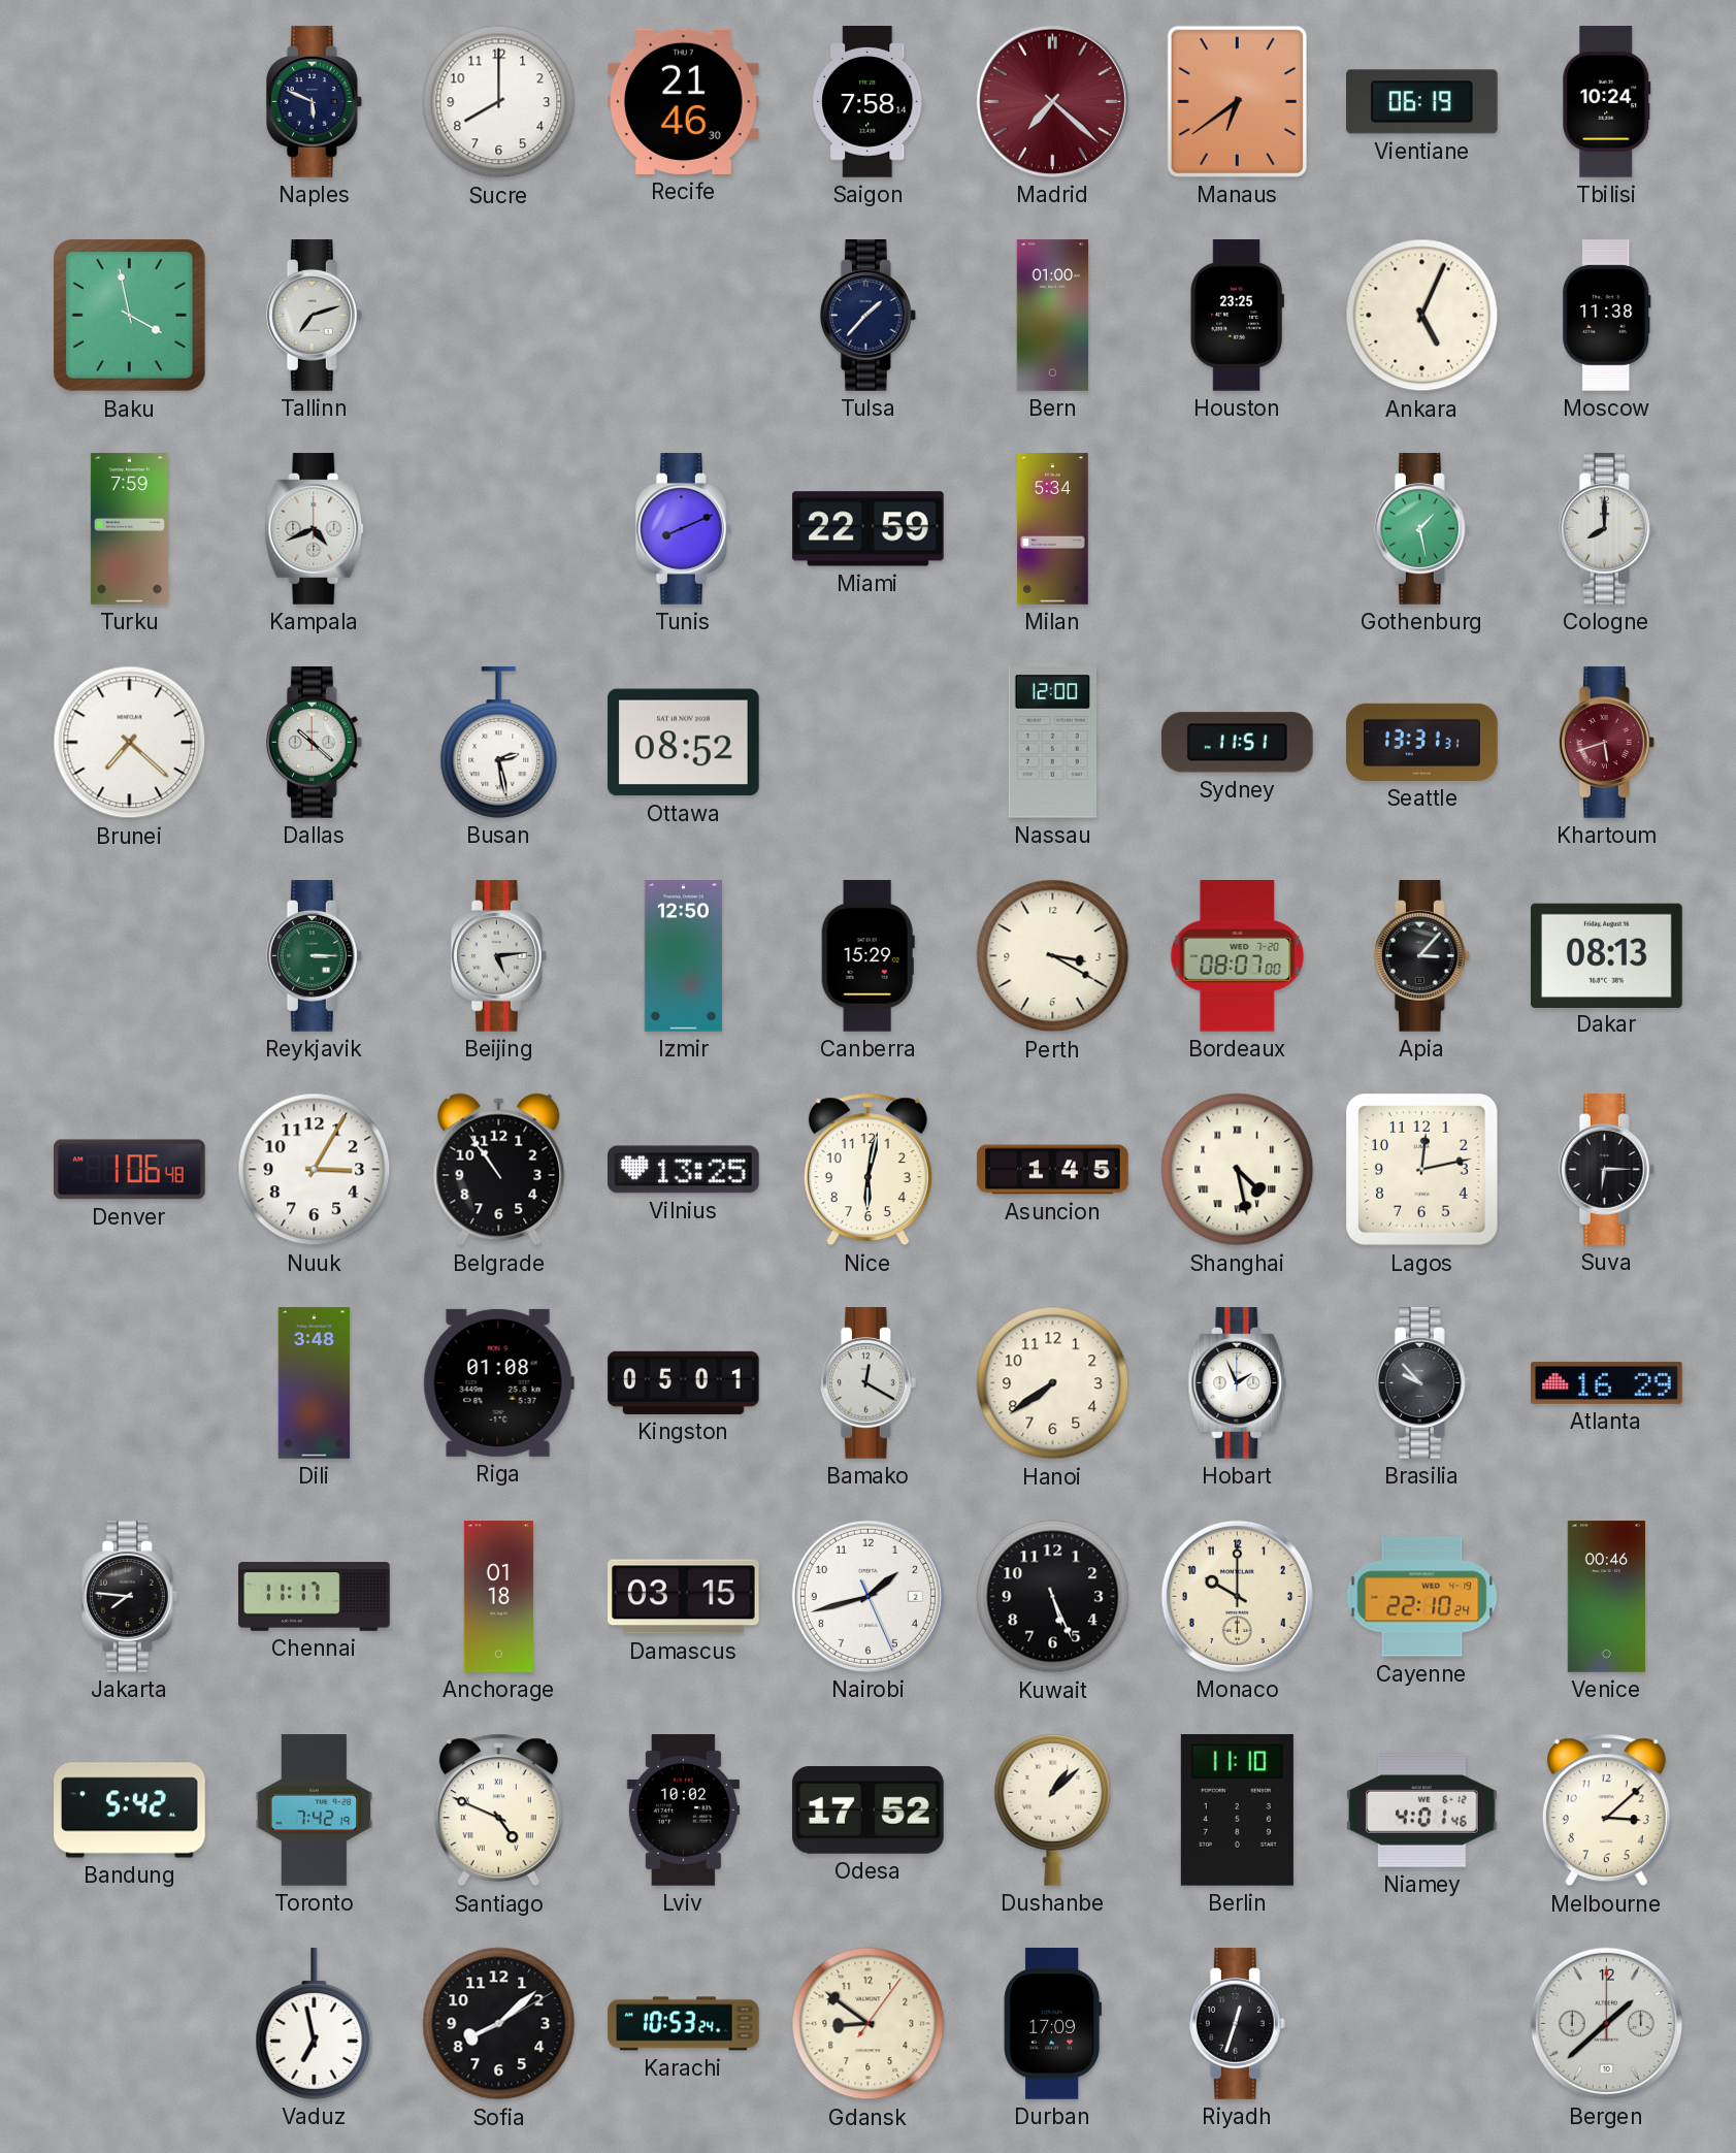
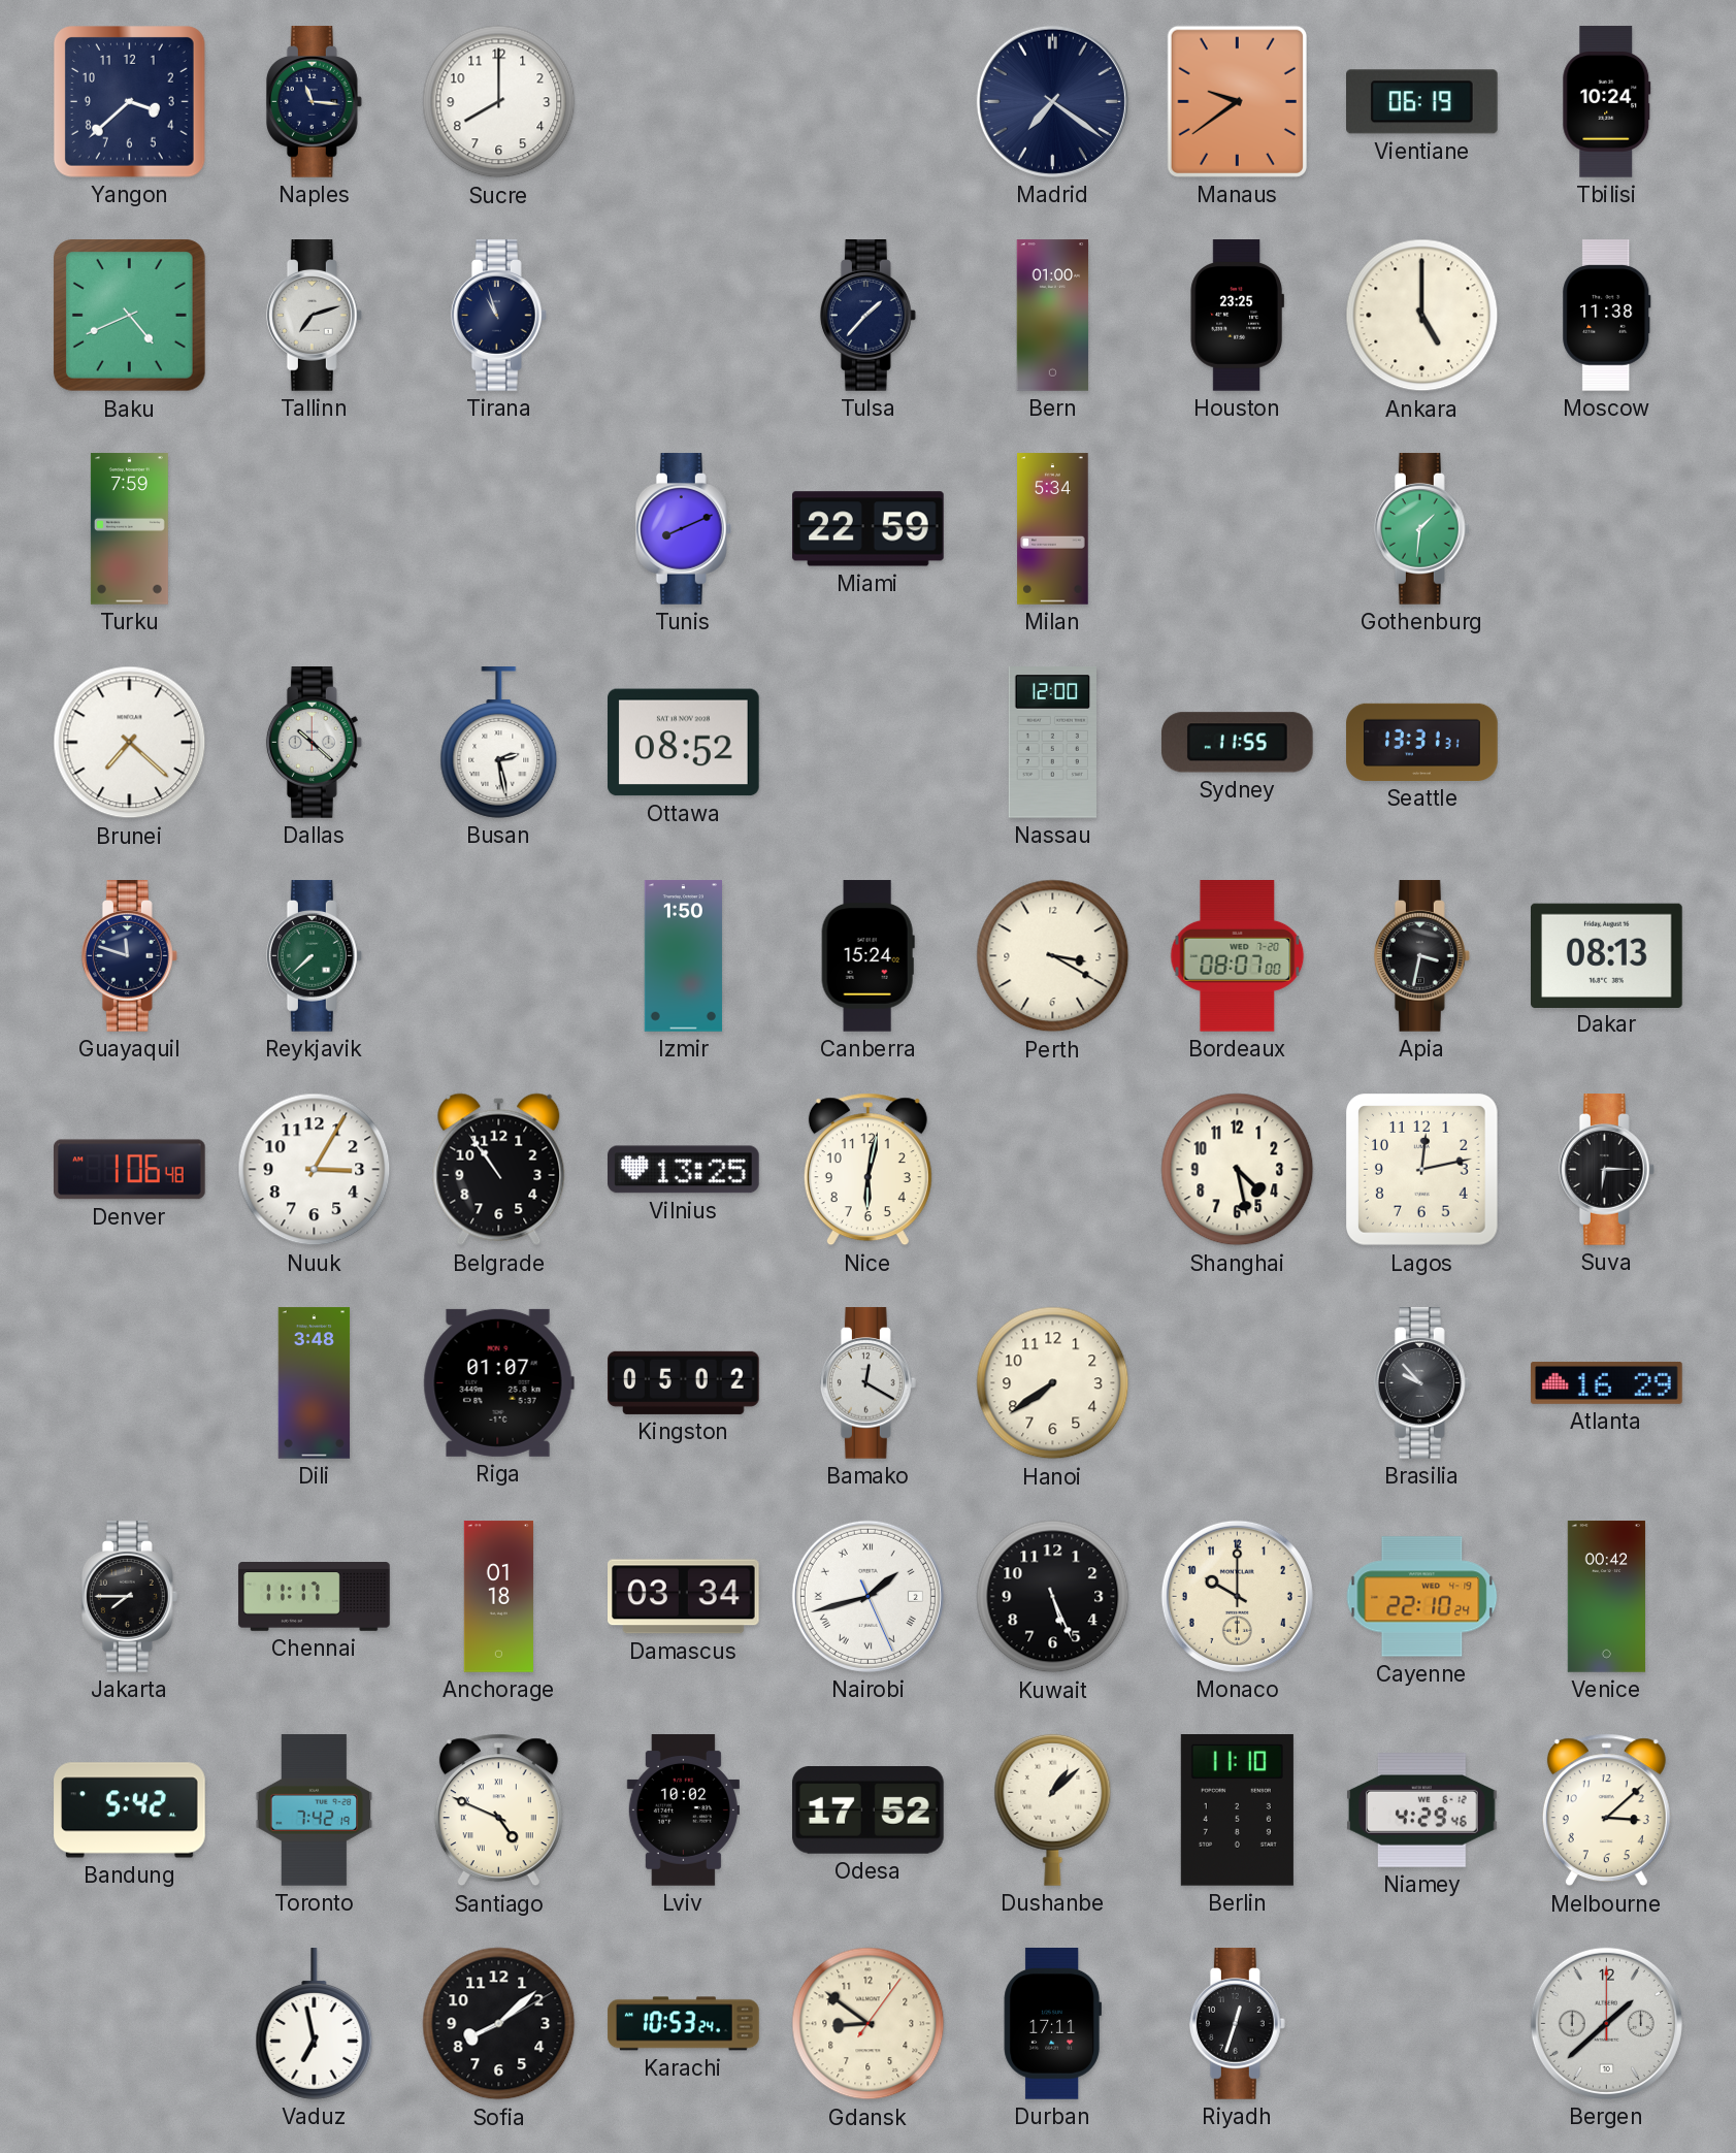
Yangon: none -> 3:38
Naples: 5:49 -> 11:16
Recife: 21:46 -> none
Saigon: 7:58 -> none
Madrid: 7:22 -> 7:21
Madrid dial: burgundy -> navy
Manaus: 6:39 -> 9:39
Baku: 3:58 -> 4:41
Tirana: none -> 10:57
Ankara: 5:04 -> 5:00
Kampala: 4:41 -> none
Gothenburg: 1:28 -> 1:31
Cologne: 8:00 -> none
Sydney: 11:51 -> 11:55
Khartoum: 5:42 -> none
Guayaquil: none -> 11:48
Reykjavik: 3:15 -> 7:38
Beijing: 5:14 -> none
Izmir: 12:50 -> 1:50
Canberra: 15:29 -> 15:24
Apia: 3:07 -> 3:32
Asuncion: 1:45 -> none
Shanghai numerals: Roman -> Arabic
Riga: 01:08 -> 01:07
Kingston: 05:01 -> 05:02
Hobart: 1:56 -> none
Jakarta: 7:46 -> 7:45
Damascus: 03:15 -> 03:34
Nairobi numerals: Arabic -> Roman
Venice: 00:46 -> 00:42
Niamey: 4:01 -> 4:29
Durban: 17:09 -> 17:11
